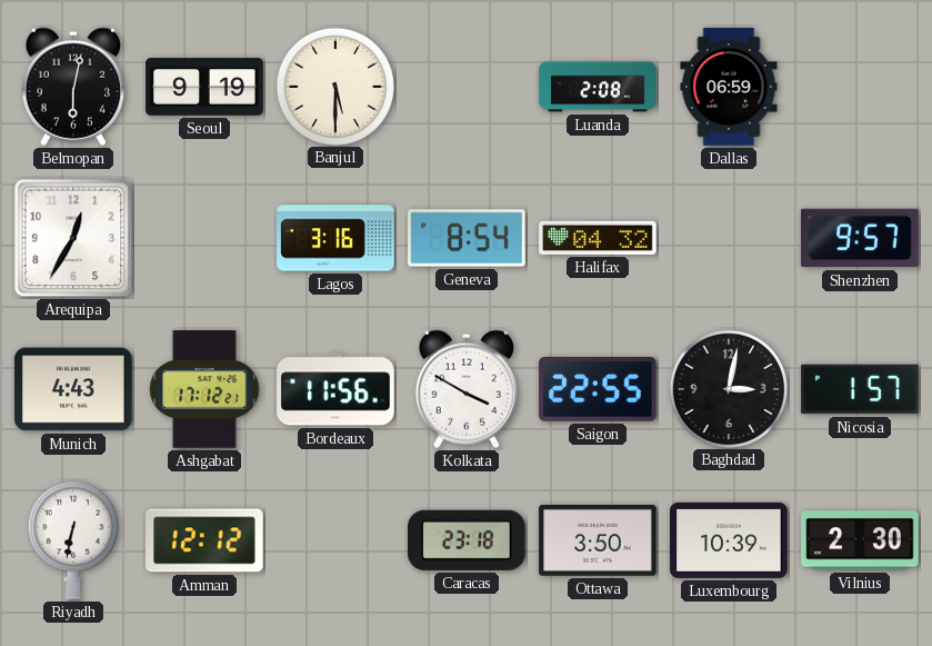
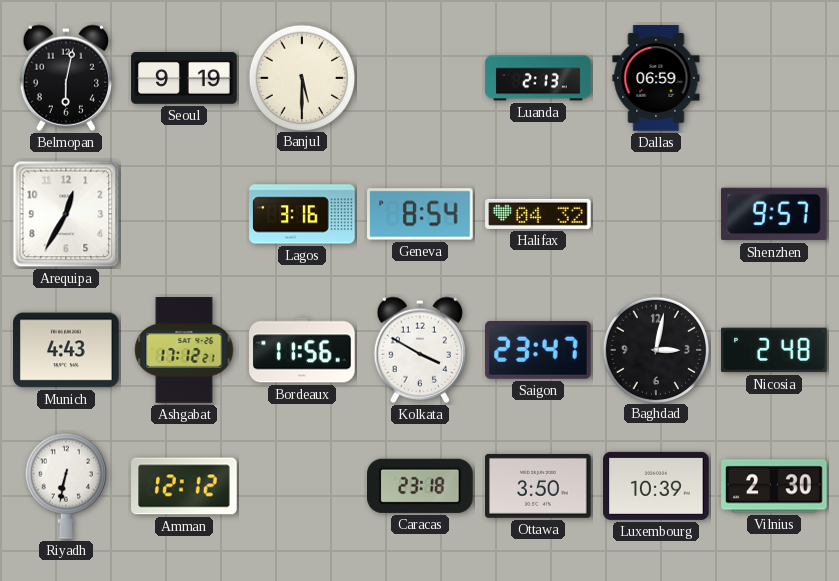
Luanda: 2:08 -> 2:13
Saigon: 22:55 -> 23:47
Nicosia: 1:57 -> 2:48
